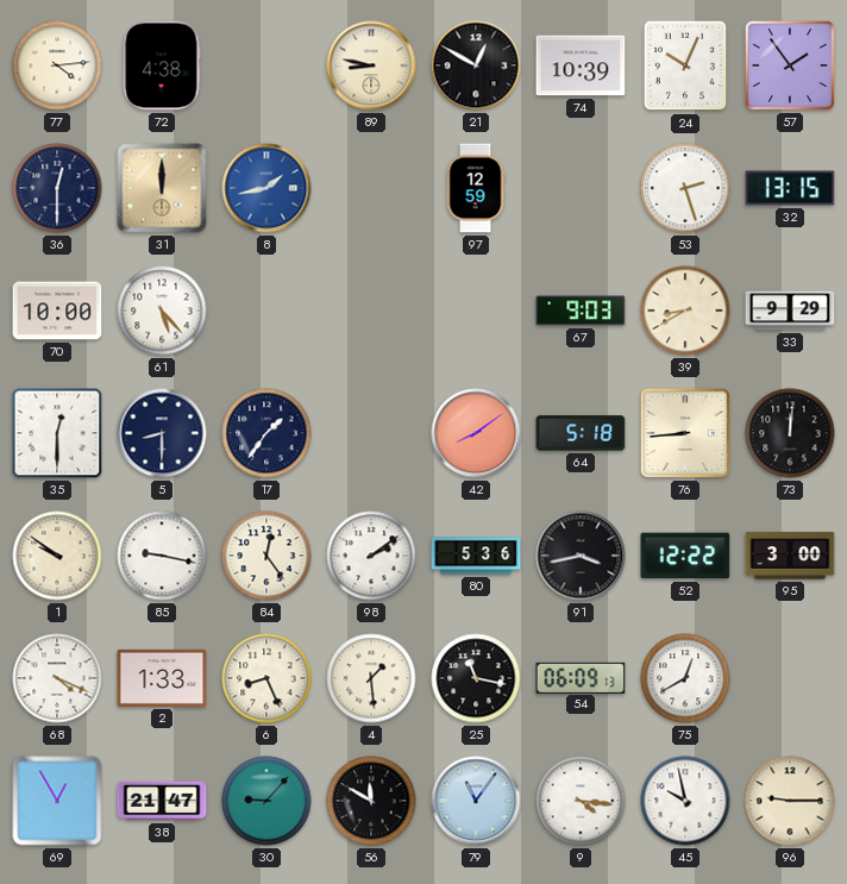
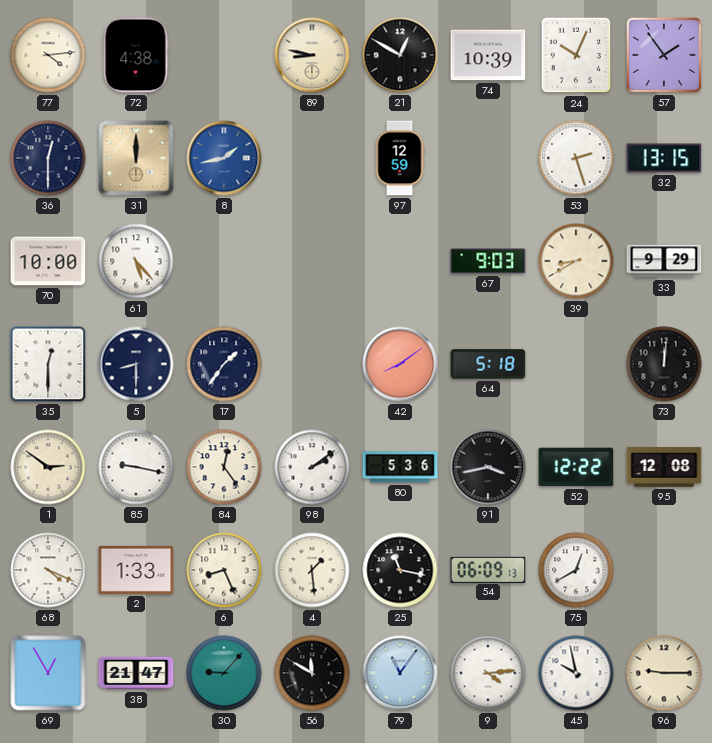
76: 8:44 -> none
1: 9:51 -> 2:51
95: 3:00 -> 12:08
9: 4:16 -> 4:14
